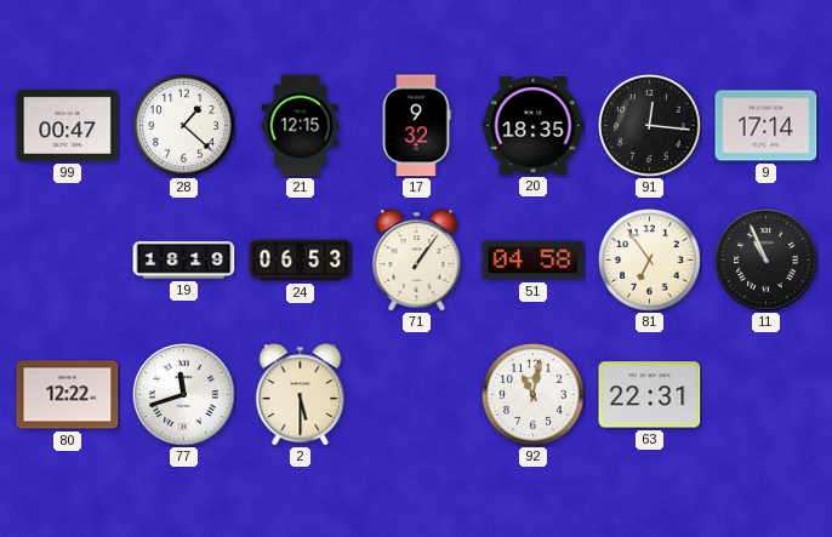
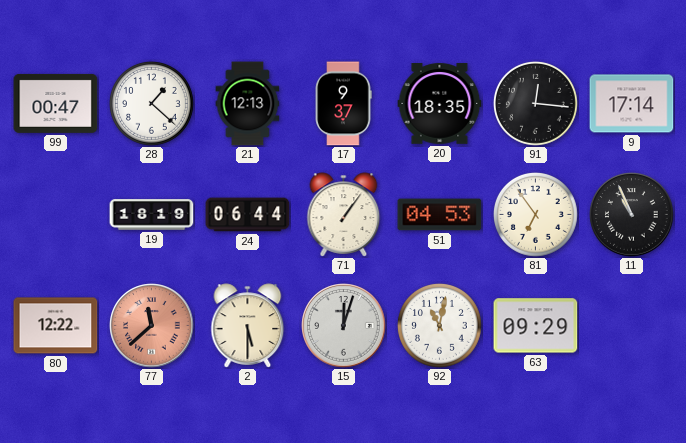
21: 12:15 -> 12:13
17: 9:32 -> 9:37
24: 06:53 -> 06:44
51: 04:58 -> 04:53
77: 11:42 -> 11:38
77 dial: white -> salmon
15: none -> 12:03
63: 22:31 -> 09:29
